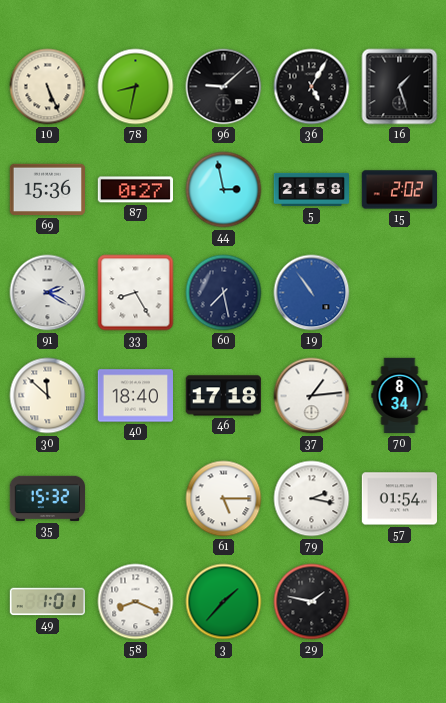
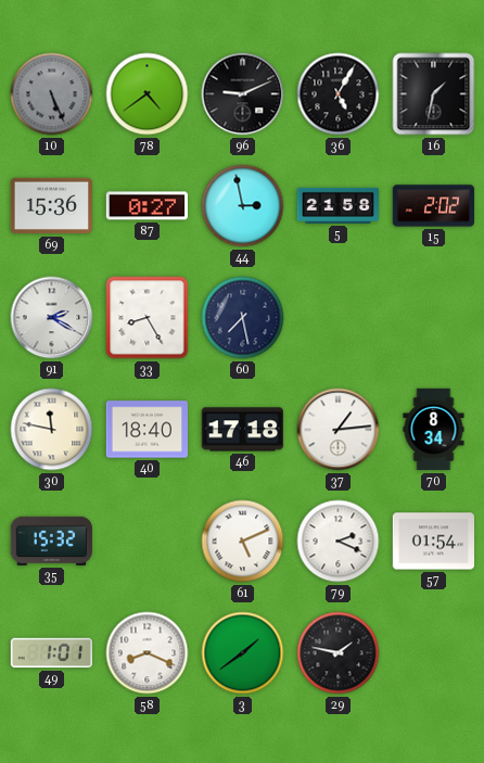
10 dial: cream -> grey
78: 8:32 -> 4:39
96: 9:08 -> 9:11
16: 1:27 -> 1:32
19: 10:54 -> none
30: 11:52 -> 11:47
61: 5:15 -> 5:11
79: 2:17 -> 2:19
3: 1:37 -> 1:39
